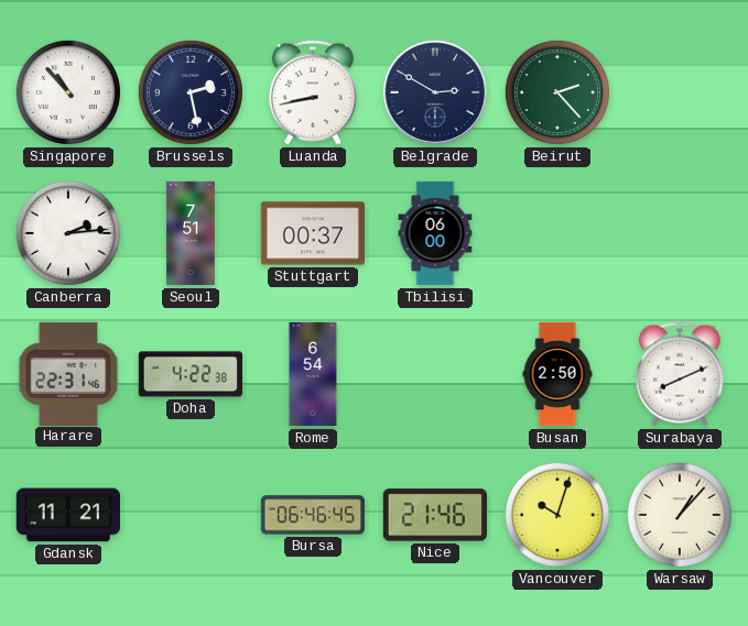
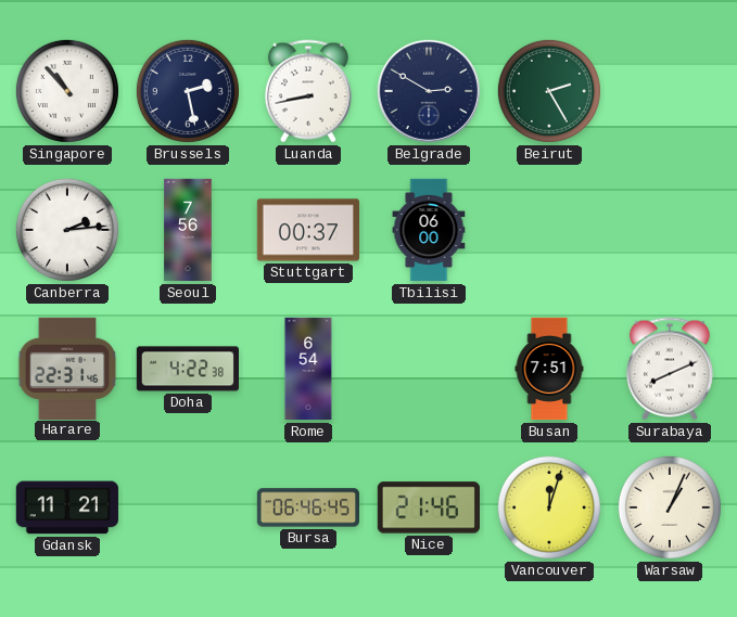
Beirut: 2:23 -> 2:25
Seoul: 7:51 -> 7:56
Busan: 2:50 -> 7:51
Vancouver: 10:03 -> 12:03
Warsaw: 1:07 -> 1:04
